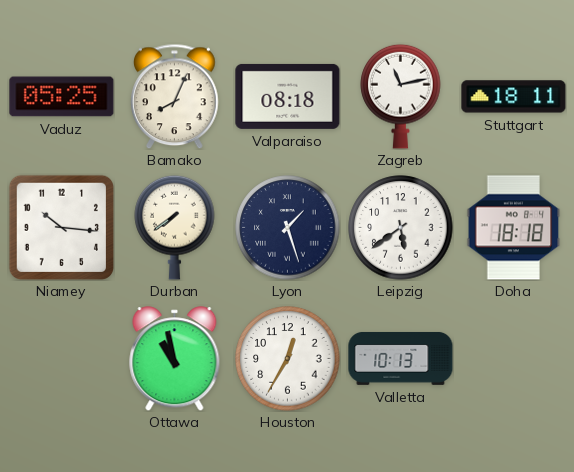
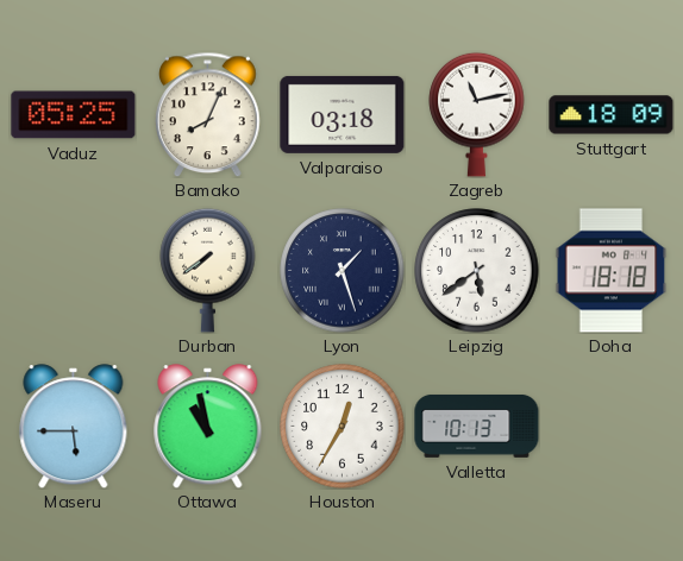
Valparaiso: 08:18 -> 03:18
Stuttgart: 18:11 -> 18:09
Niamey: 10:16 -> none
Maseru: none -> 5:45
